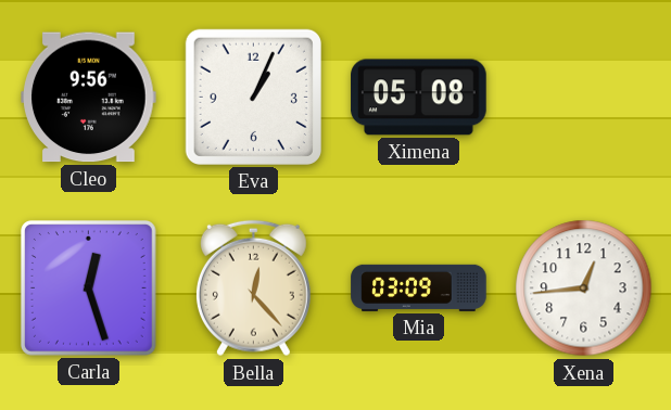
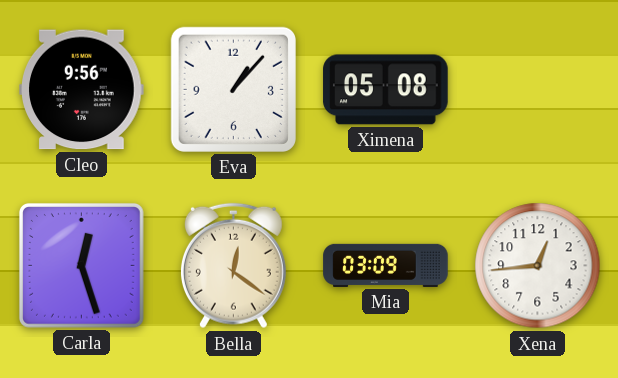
Eva: 1:04 -> 1:07
Bella: 12:23 -> 12:21
